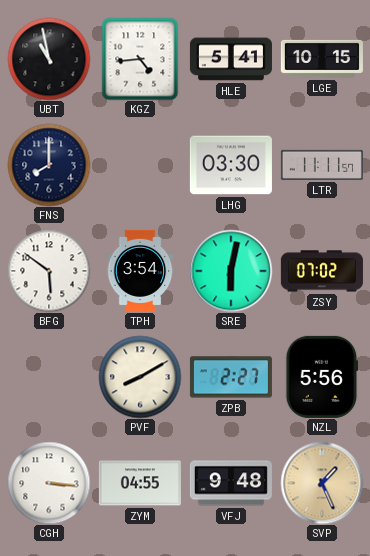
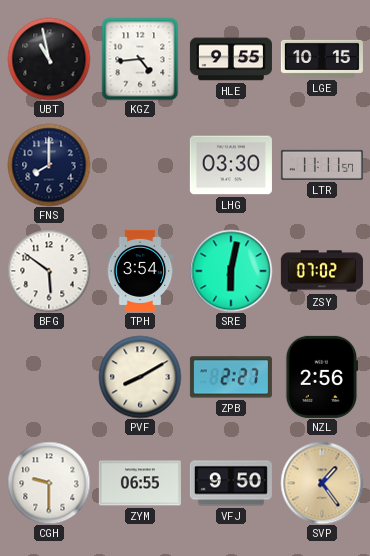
HLE: 5:41 -> 9:55
NZL: 5:56 -> 2:56
CGH: 3:16 -> 9:30
ZYM: 04:55 -> 06:55
VFJ: 9:48 -> 9:50
SVP: 1:26 -> 1:24
